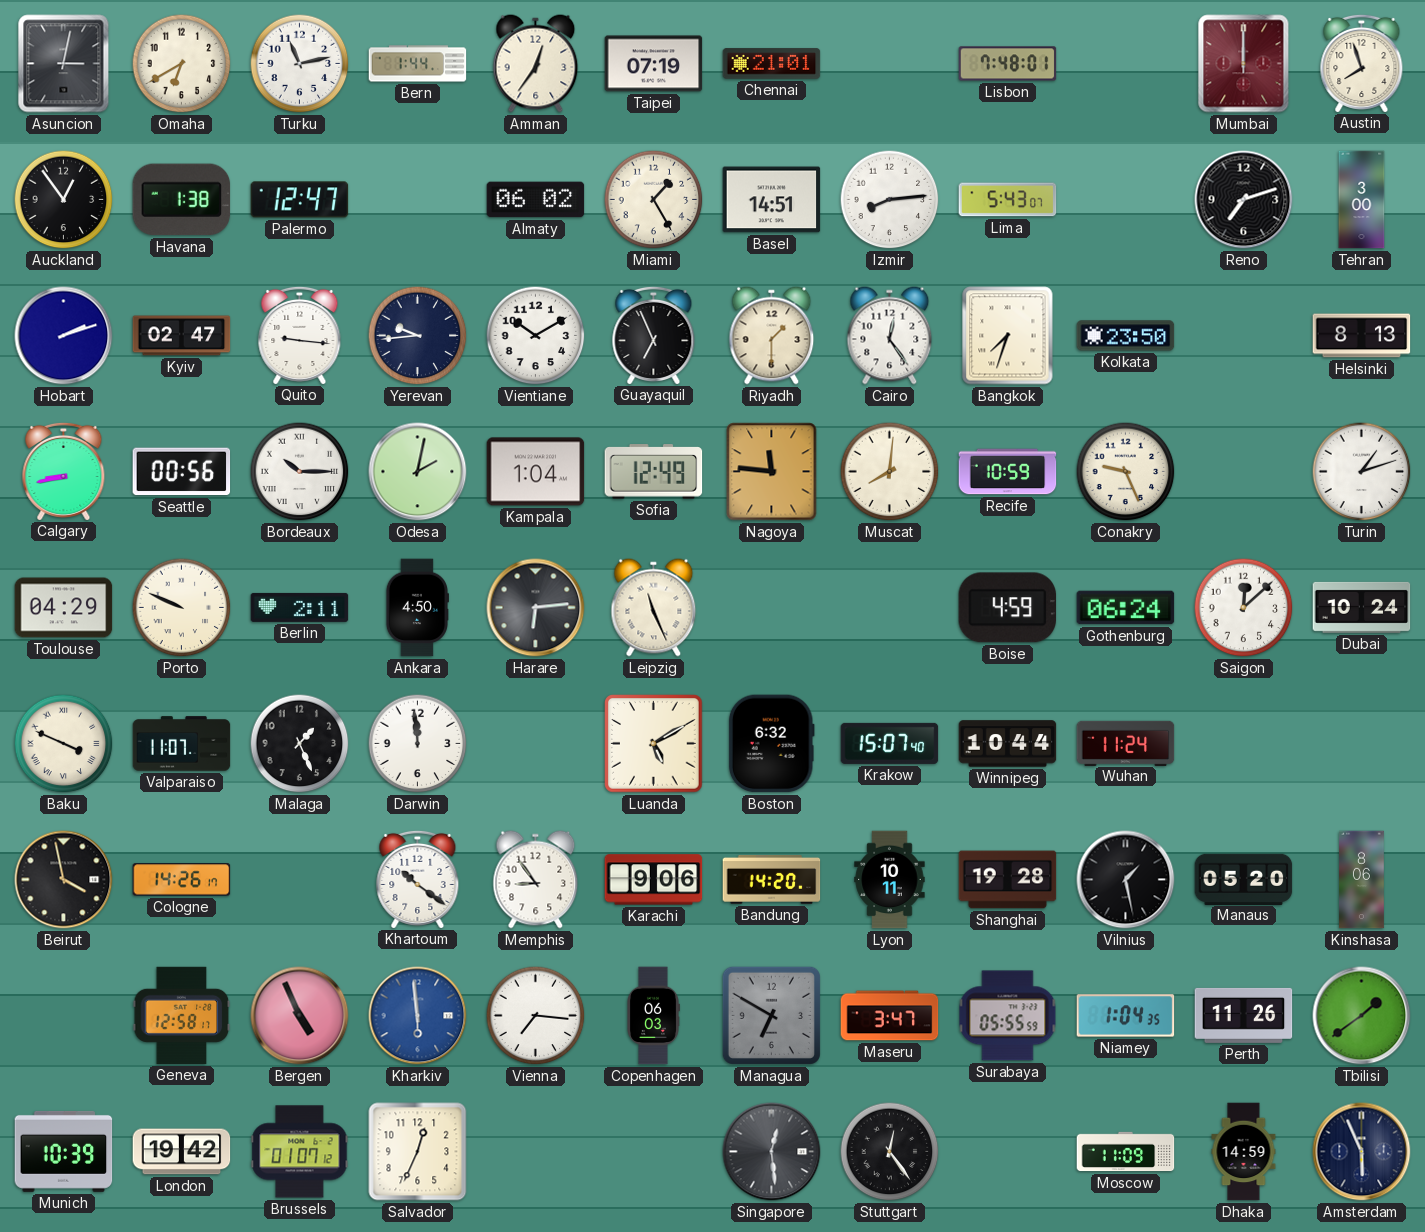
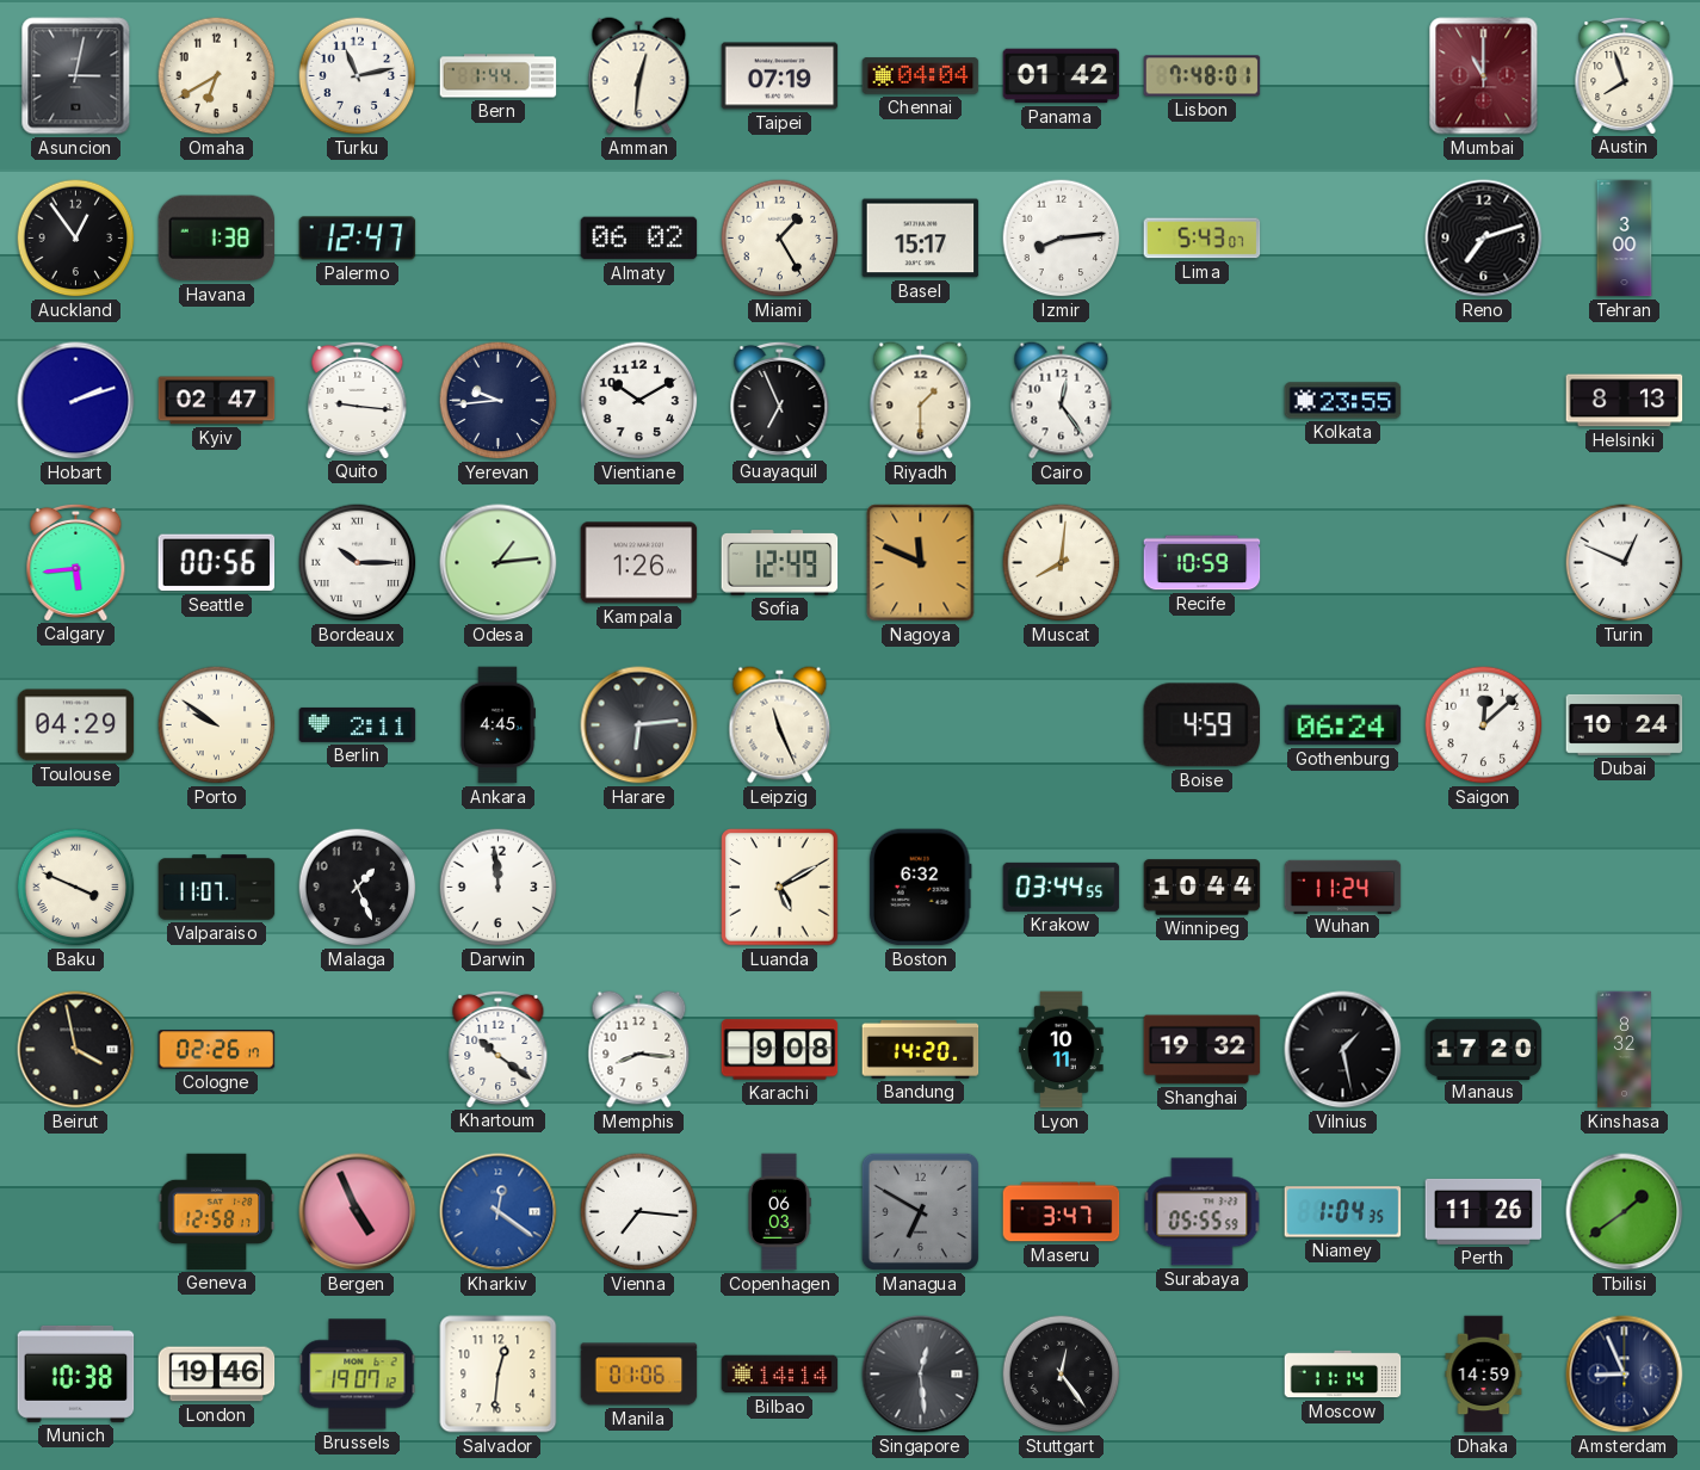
Amman: 12:36 -> 12:31
Chennai: 21:01 -> 04:04
Panama: none -> 01:42
Mumbai: 12:00 -> 11:00
Basel: 14:51 -> 15:17
Bangkok: 7:33 -> none
Kolkata: 23:50 -> 23:55
Calgary: 8:43 -> 5:44
Odesa: 2:02 -> 1:14
Kampala: 1:04 -> 1:26
Nagoya: 11:46 -> 11:49
Conakry: 9:26 -> none
Turin: 1:12 -> 12:49
Porto: 9:49 -> 9:51
Ankara: 4:50 -> 4:45
Krakow: 15:07 -> 03:44
Cologne: 14:26 -> 02:26
Memphis: 8:54 -> 8:16
Karachi: 9:06 -> 9:08
Shanghai: 19:28 -> 19:32
Manaus: 05:20 -> 17:20
Kinshasa: 8:06 -> 8:32
Kharkiv: 5:59 -> 12:21
Munich: 10:39 -> 10:38
London: 19:42 -> 19:46
Brussels: 01:07 -> 19:07
Salvador: 12:34 -> 12:31
Manila: none -> 01:06
Bilbao: none -> 14:14
Moscow: 11:09 -> 11:14
Amsterdam: 5:56 -> 8:56
